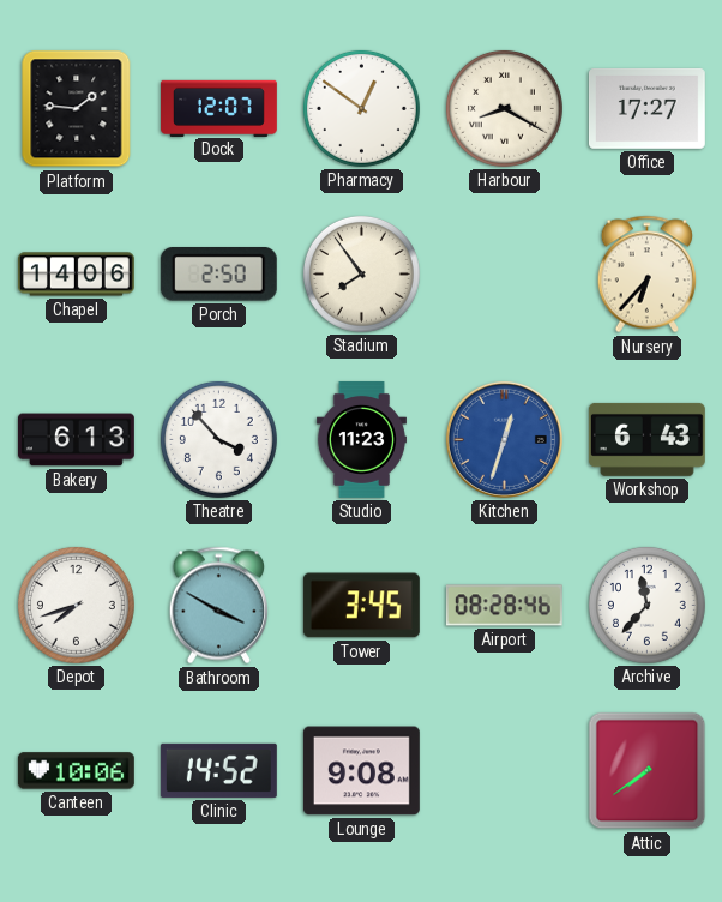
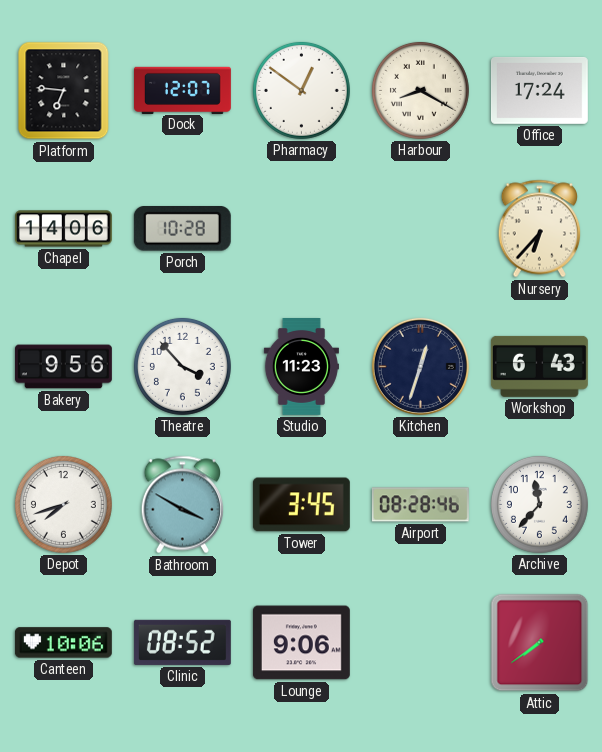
Platform: 1:46 -> 6:46
Office: 17:27 -> 17:24
Porch: 2:50 -> 10:28
Stadium: 7:54 -> none
Bakery: 6:13 -> 9:56
Kitchen dial: blue -> navy
Clinic: 14:52 -> 08:52
Lounge: 9:08 -> 9:06
